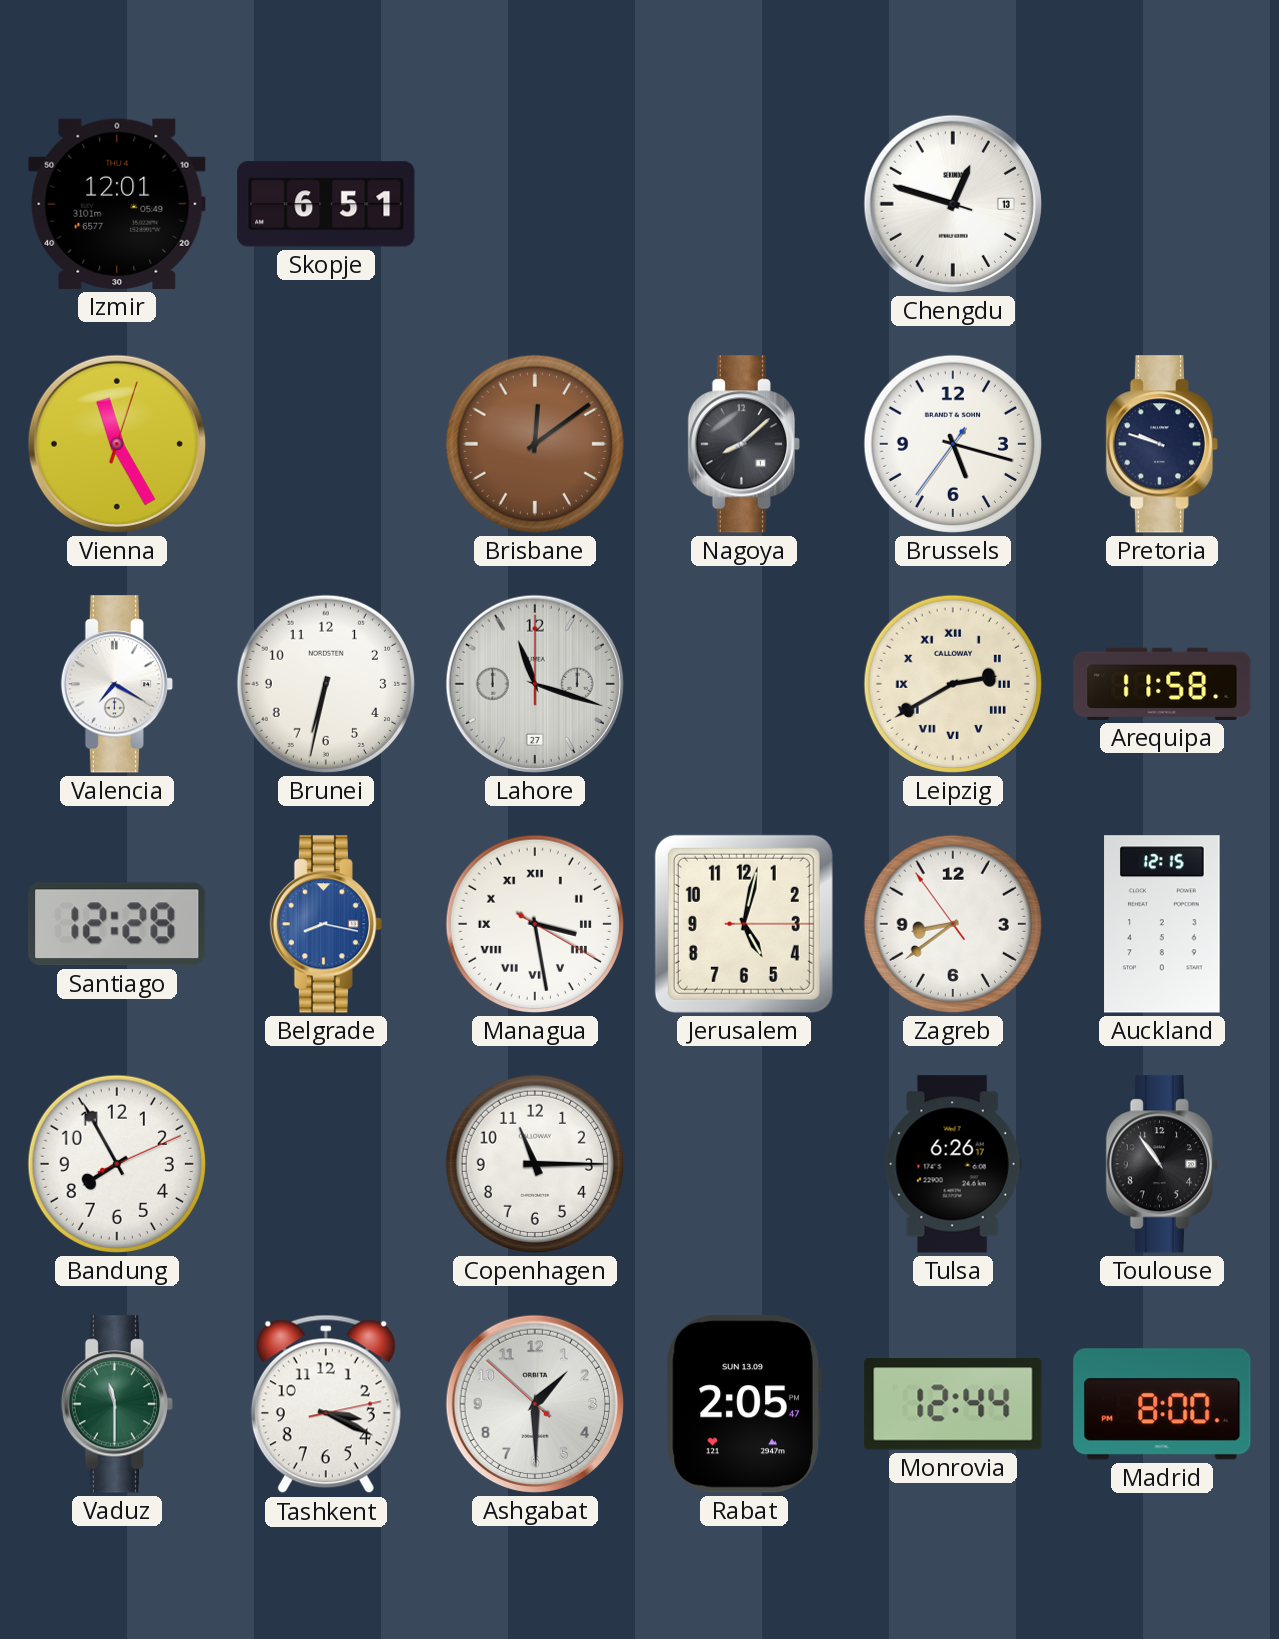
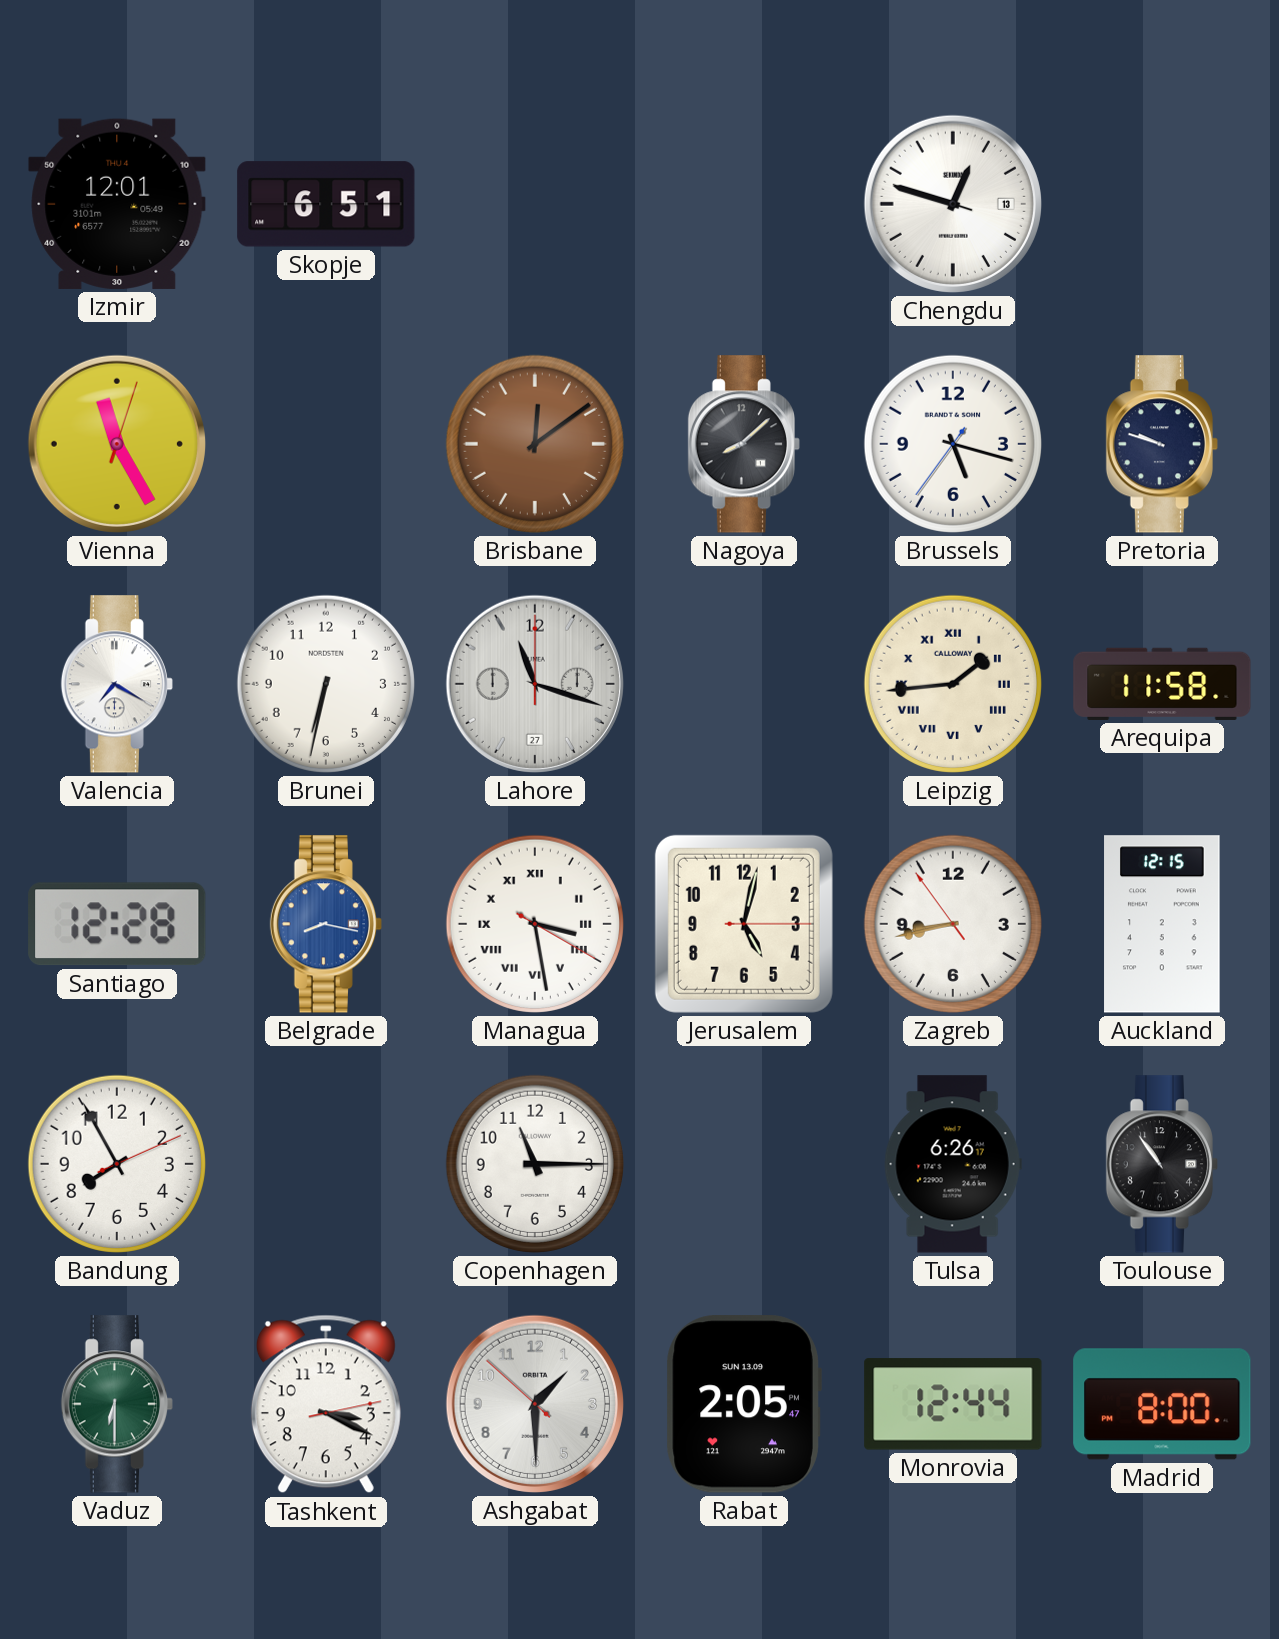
Leipzig: 2:40 -> 1:44
Zagreb: 8:38 -> 8:42
Vaduz: 11:30 -> 6:30
